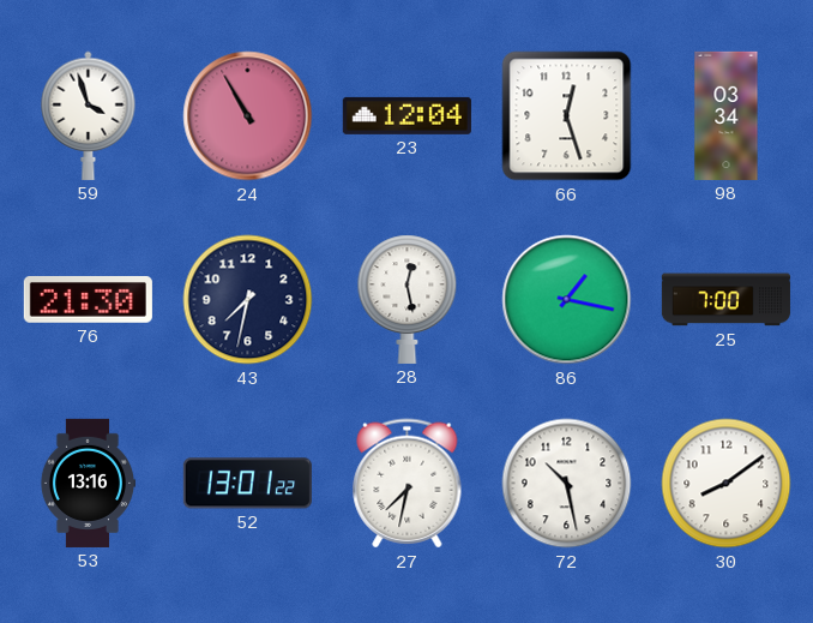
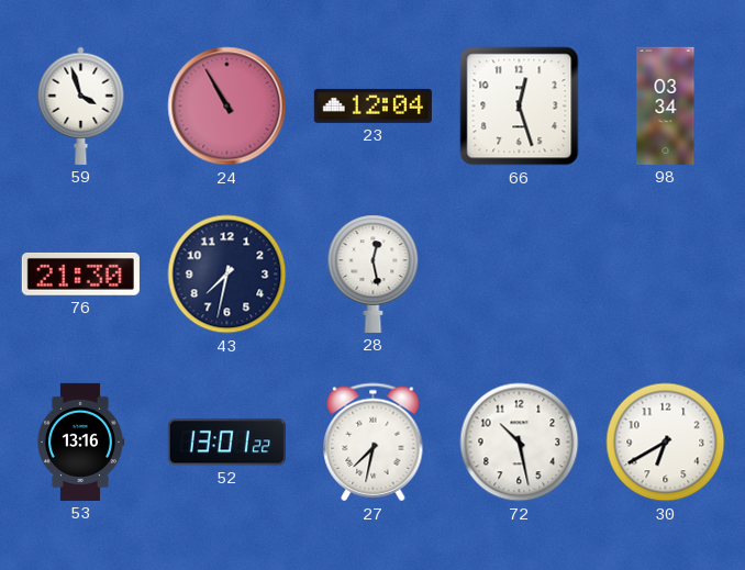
86: 1:17 -> none
25: 7:00 -> none
30: 8:09 -> 6:40
